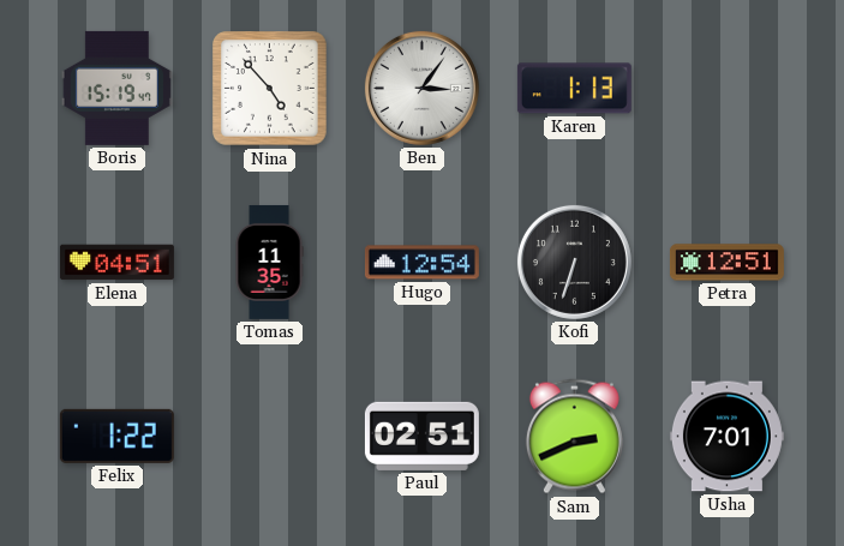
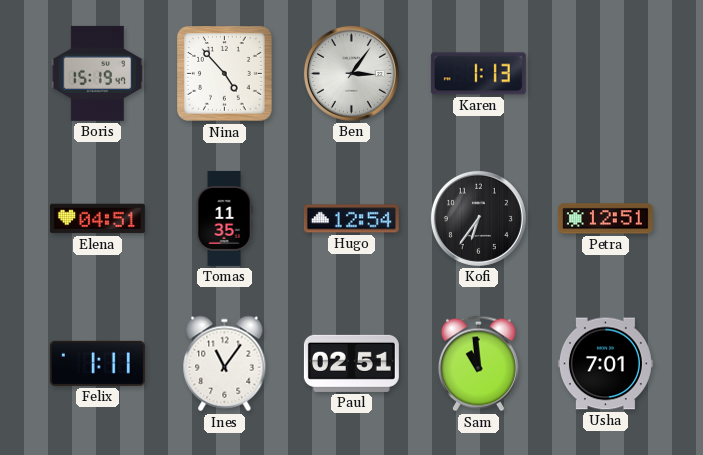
Kofi: 6:33 -> 6:36
Felix: 1:22 -> 1:11
Ines: none -> 11:06
Sam: 2:41 -> 10:59
